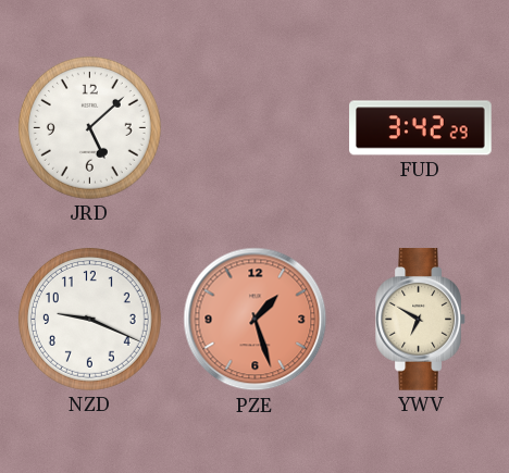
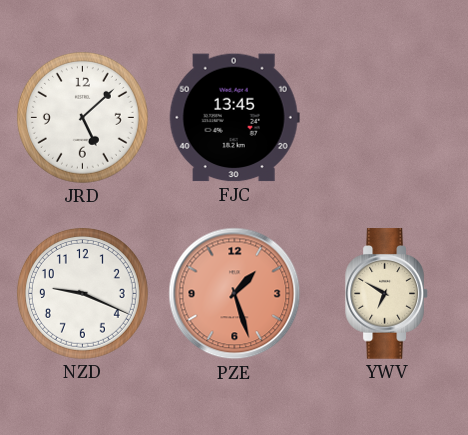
FJC: none -> 13:45
FUD: 3:42 -> none
